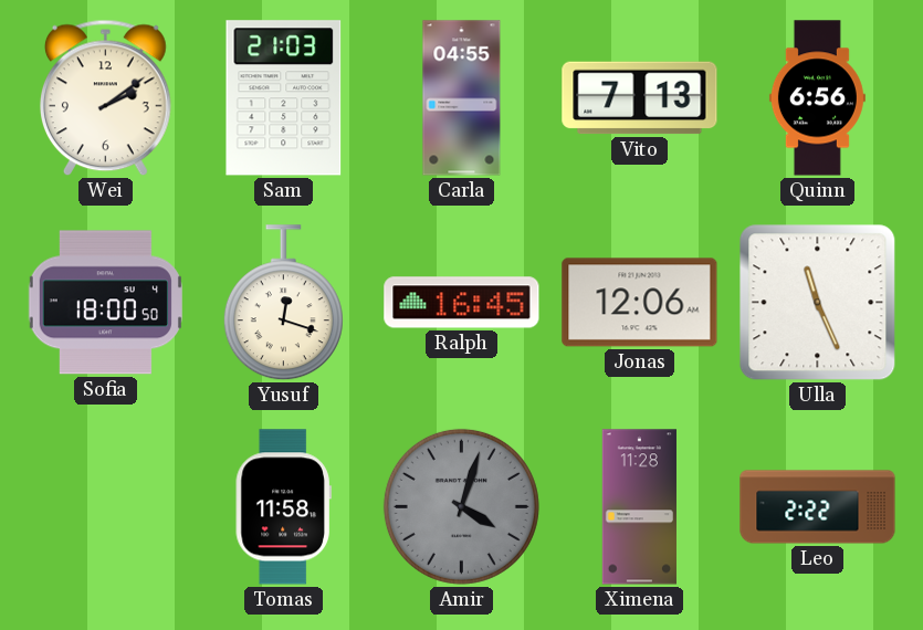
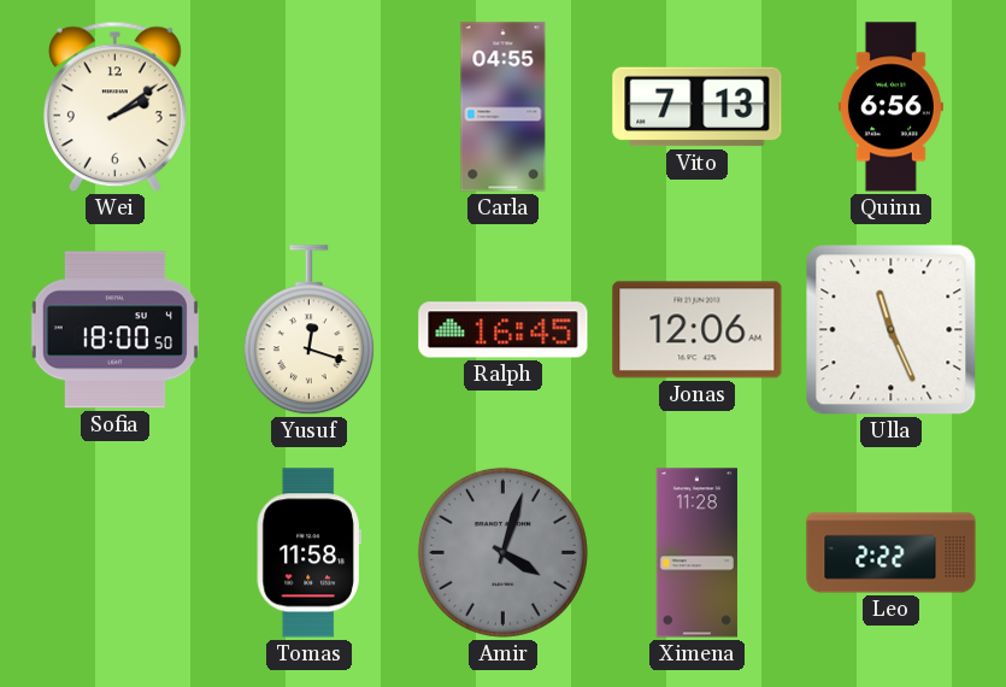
Sam: 21:03 -> none
